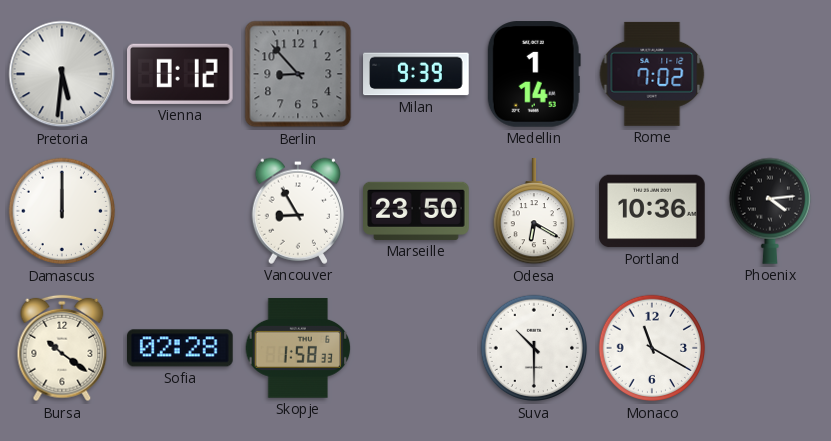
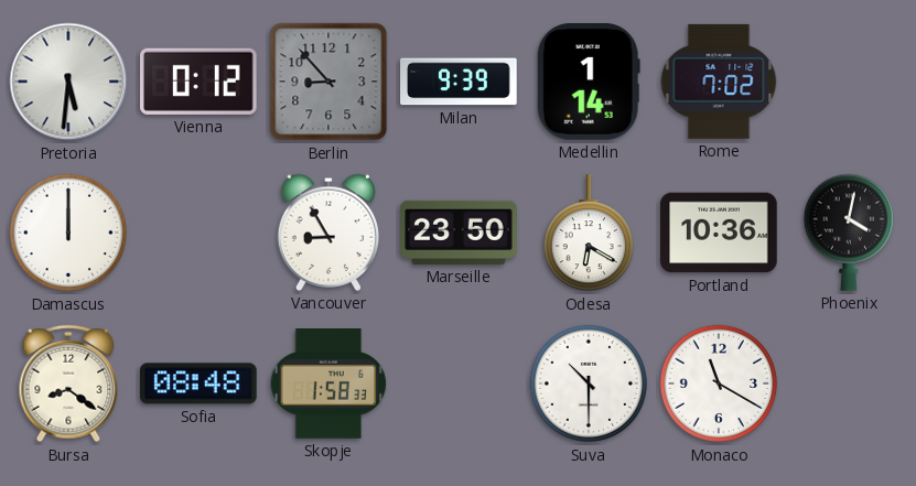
Phoenix: 4:14 -> 4:02
Bursa: 10:21 -> 8:21
Sofia: 02:28 -> 08:48
